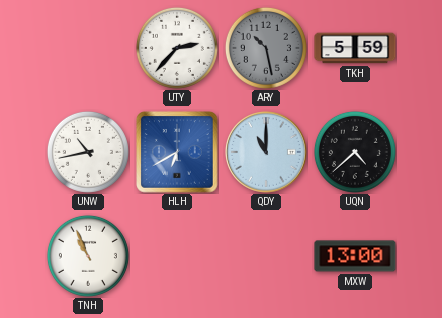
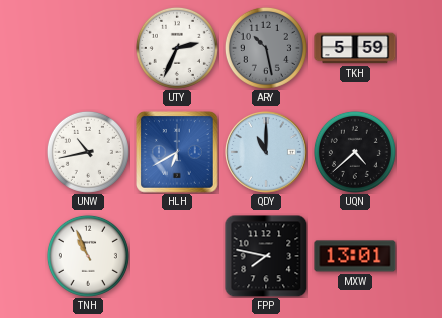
UTY: 2:37 -> 2:34
FPP: none -> 7:47
MXW: 13:00 -> 13:01
